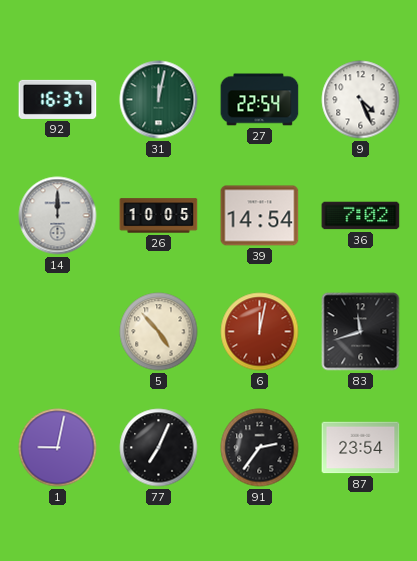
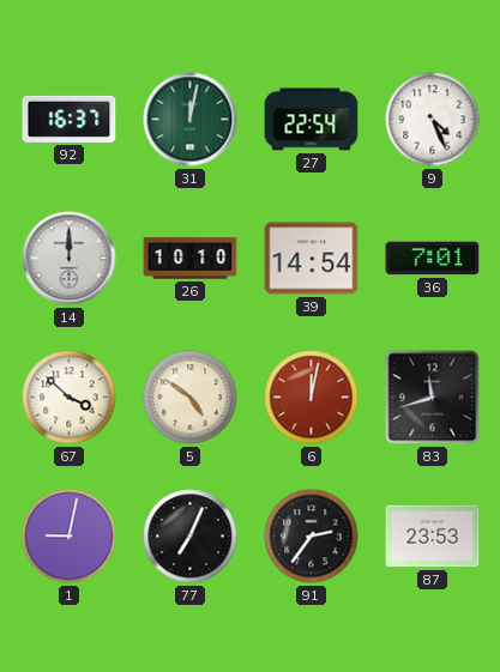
26: 10:05 -> 10:10
36: 7:02 -> 7:01
67: none -> 3:52
5: 4:53 -> 4:51
87: 23:54 -> 23:53
